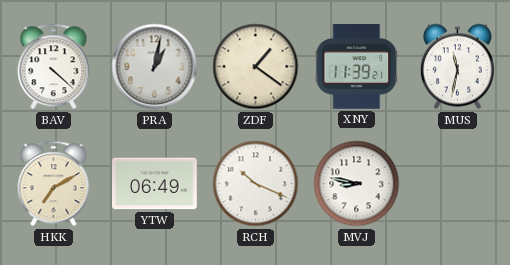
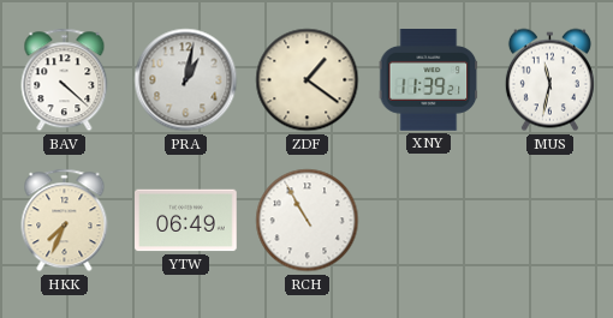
HKK: 7:10 -> 7:34
RCH: 10:19 -> 10:55
MVJ: 8:47 -> none
